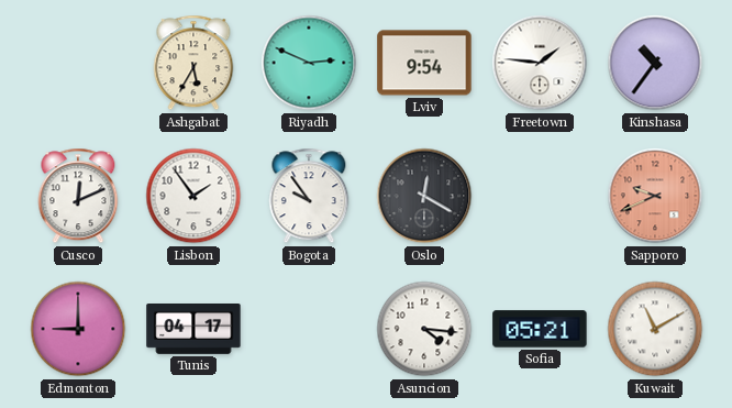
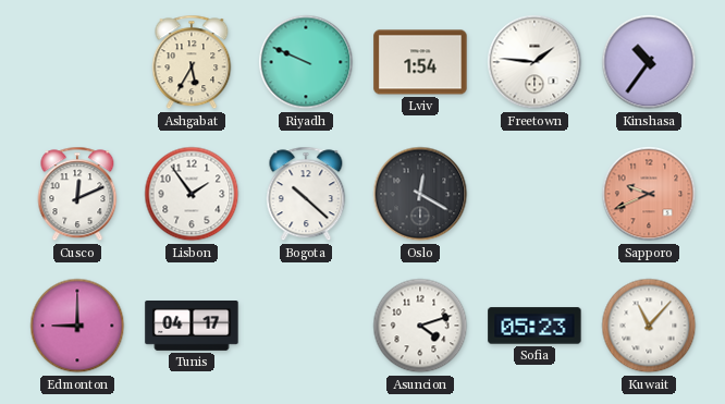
Riyadh: 2:49 -> 9:49
Lviv: 9:54 -> 1:54
Bogota: 9:54 -> 10:22
Asuncion: 4:16 -> 4:12
Sofia: 05:21 -> 05:23
Kuwait: 11:10 -> 11:07
